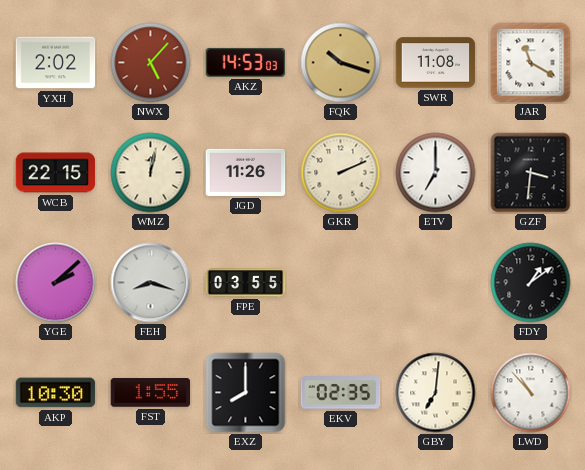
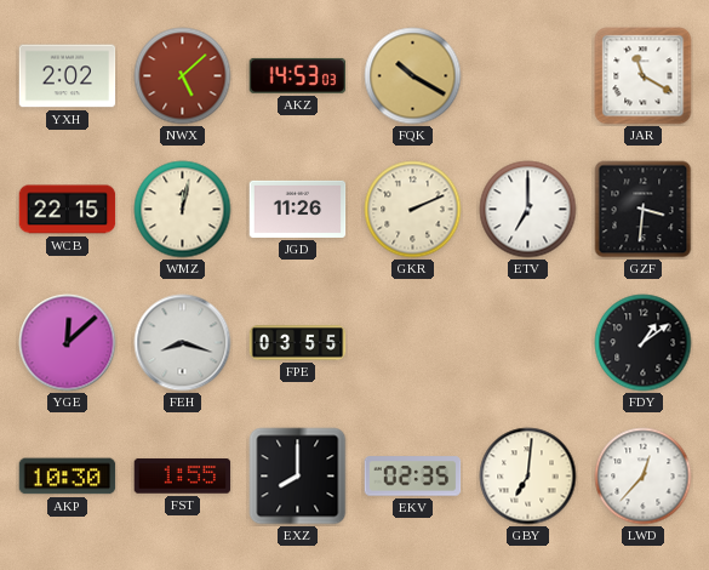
NWX: 5:07 -> 5:08
FQK: 10:18 -> 10:20
SWR: 11:08 -> none
YGE: 2:08 -> 12:08
LWD: 10:53 -> 12:37
